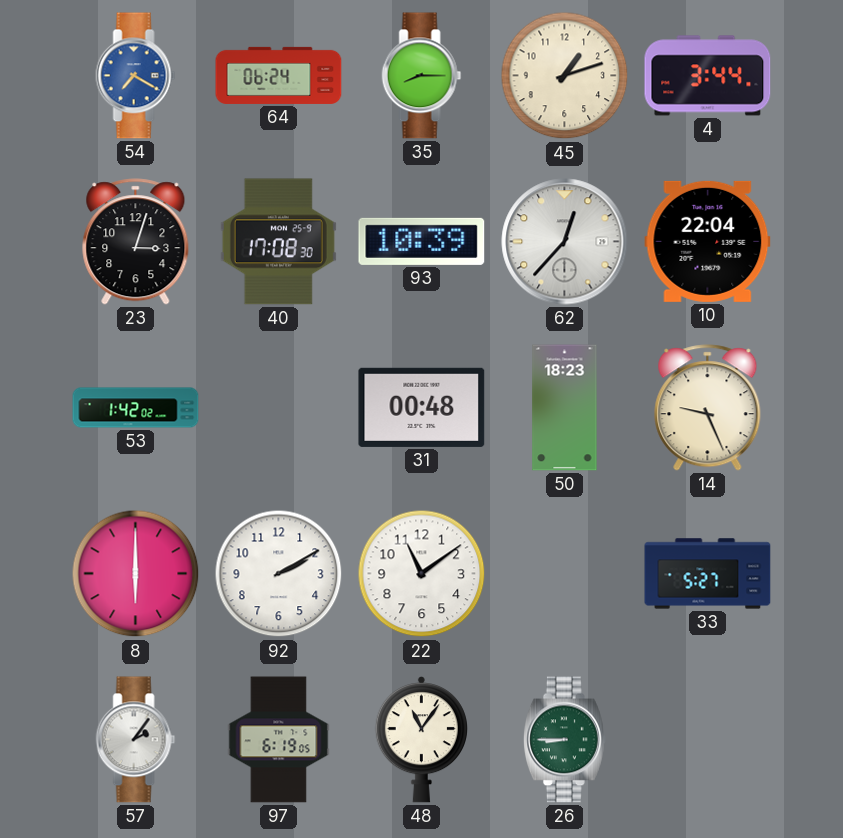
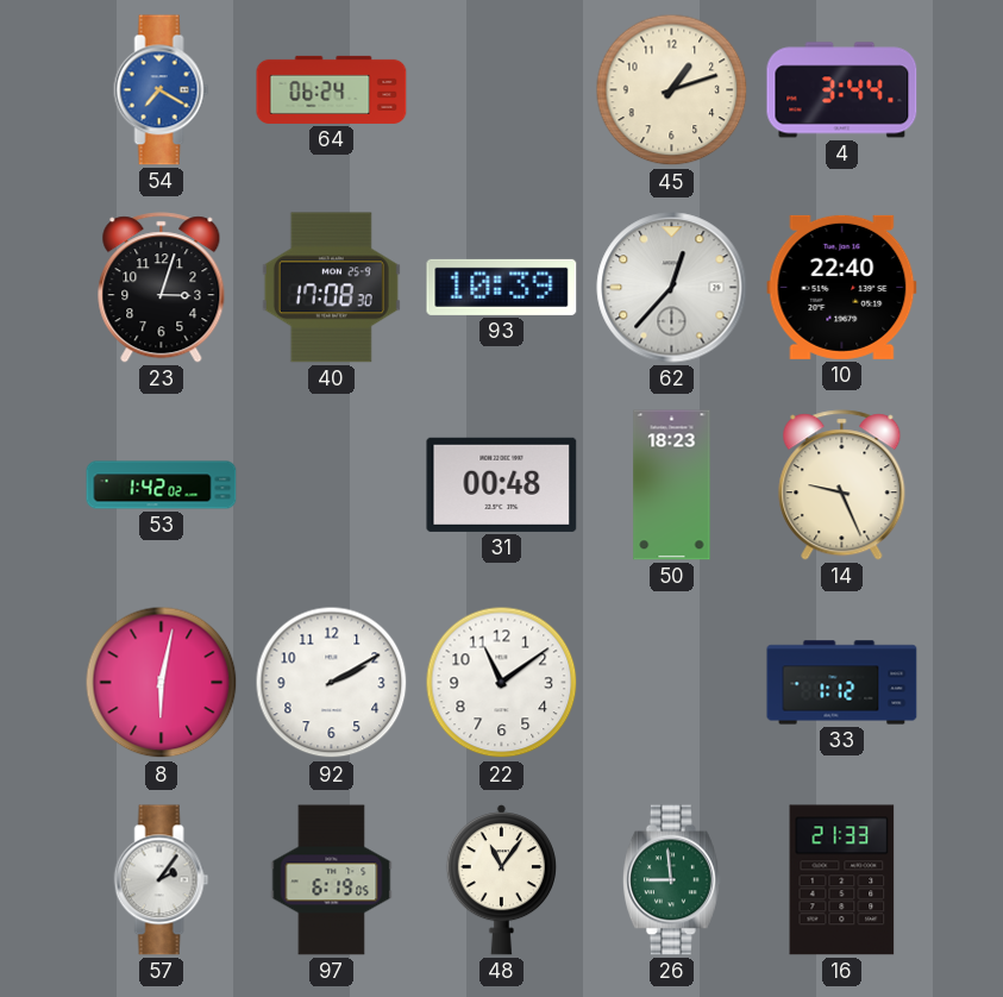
35: 8:15 -> none
10: 22:04 -> 22:40
8: 6:00 -> 6:02
33: 5:27 -> 1:12
26: 8:45 -> 8:59
16: none -> 21:33
